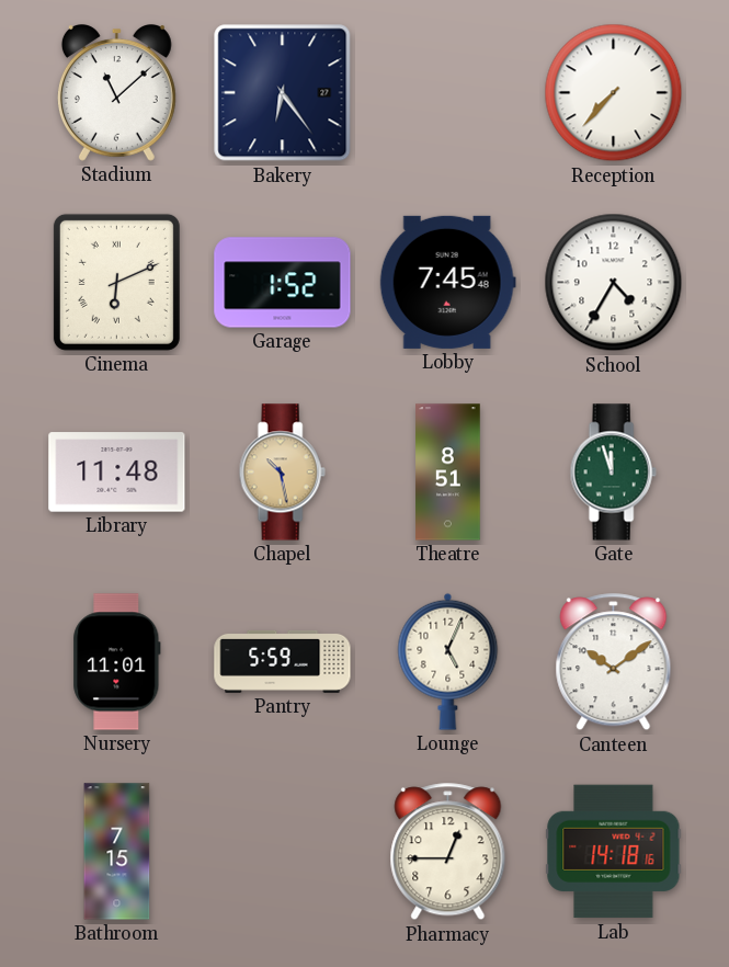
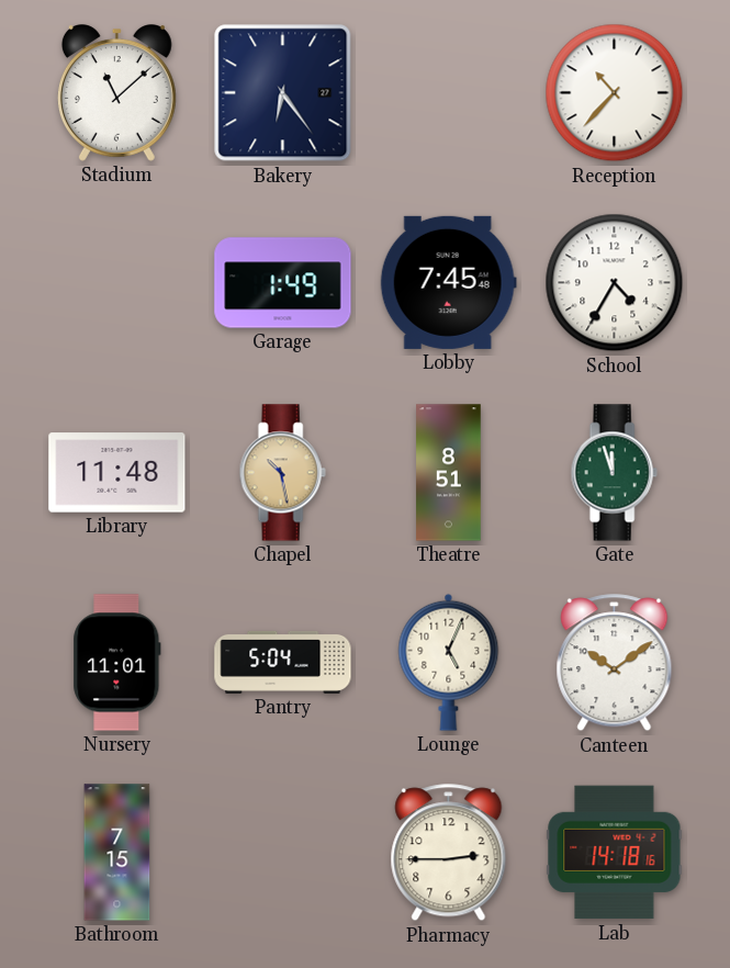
Reception: 7:37 -> 10:37
Cinema: 6:11 -> none
Garage: 1:52 -> 1:49
Pantry: 5:59 -> 5:04
Pharmacy: 12:45 -> 2:45
